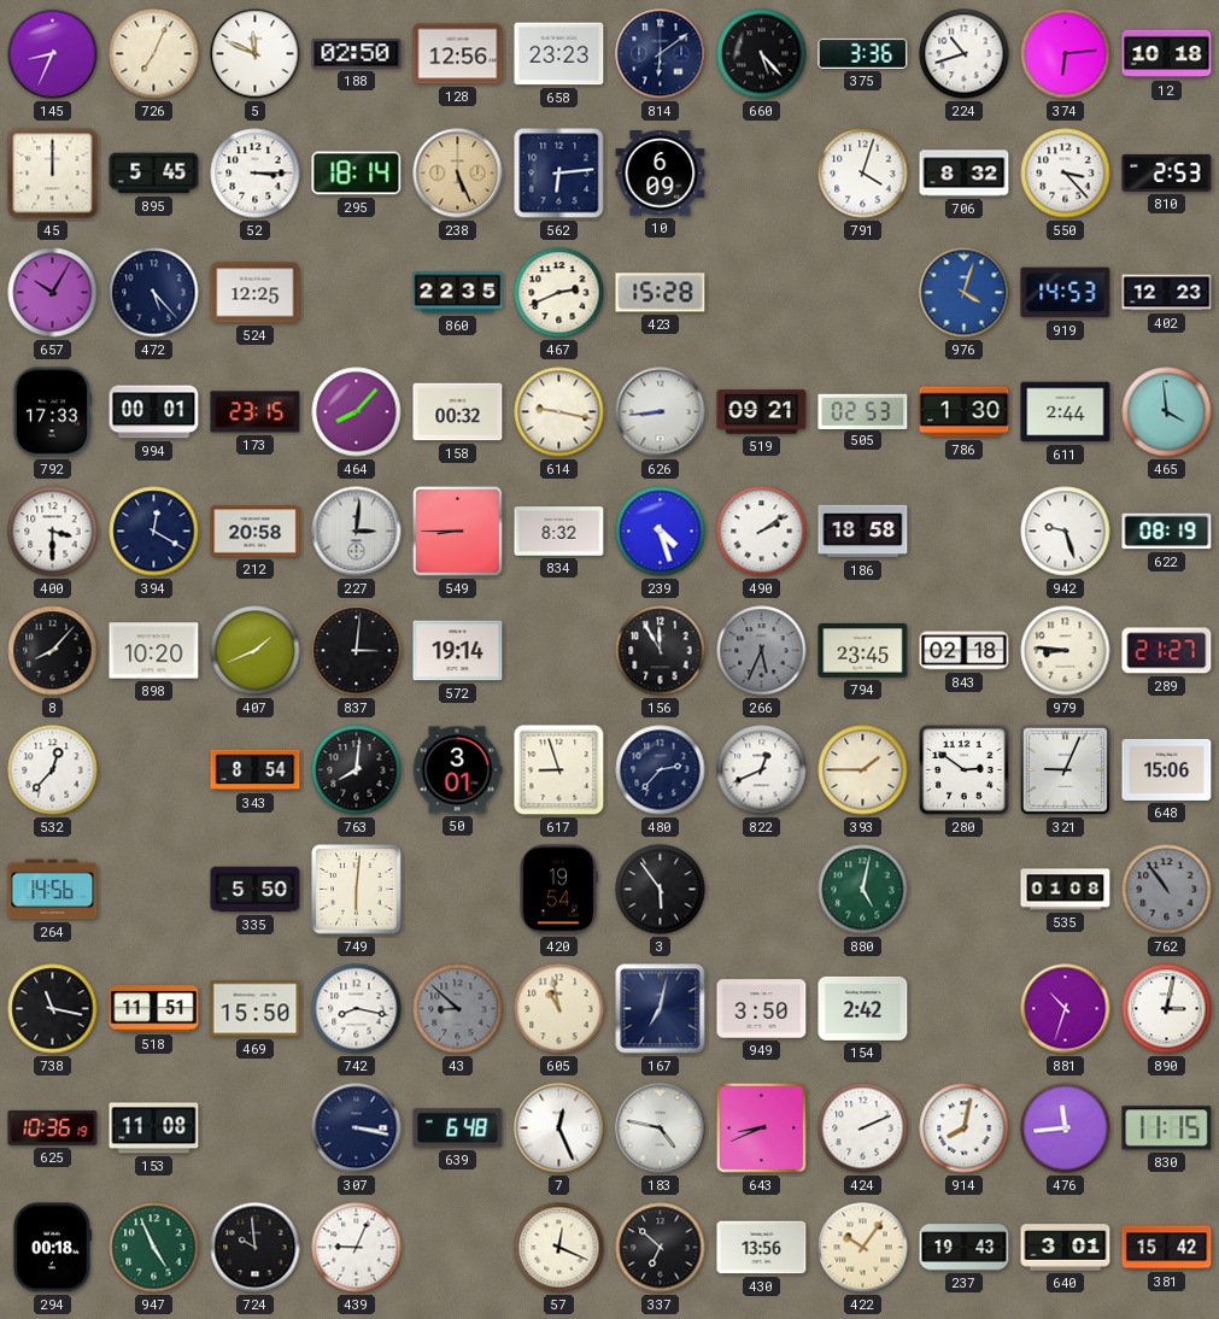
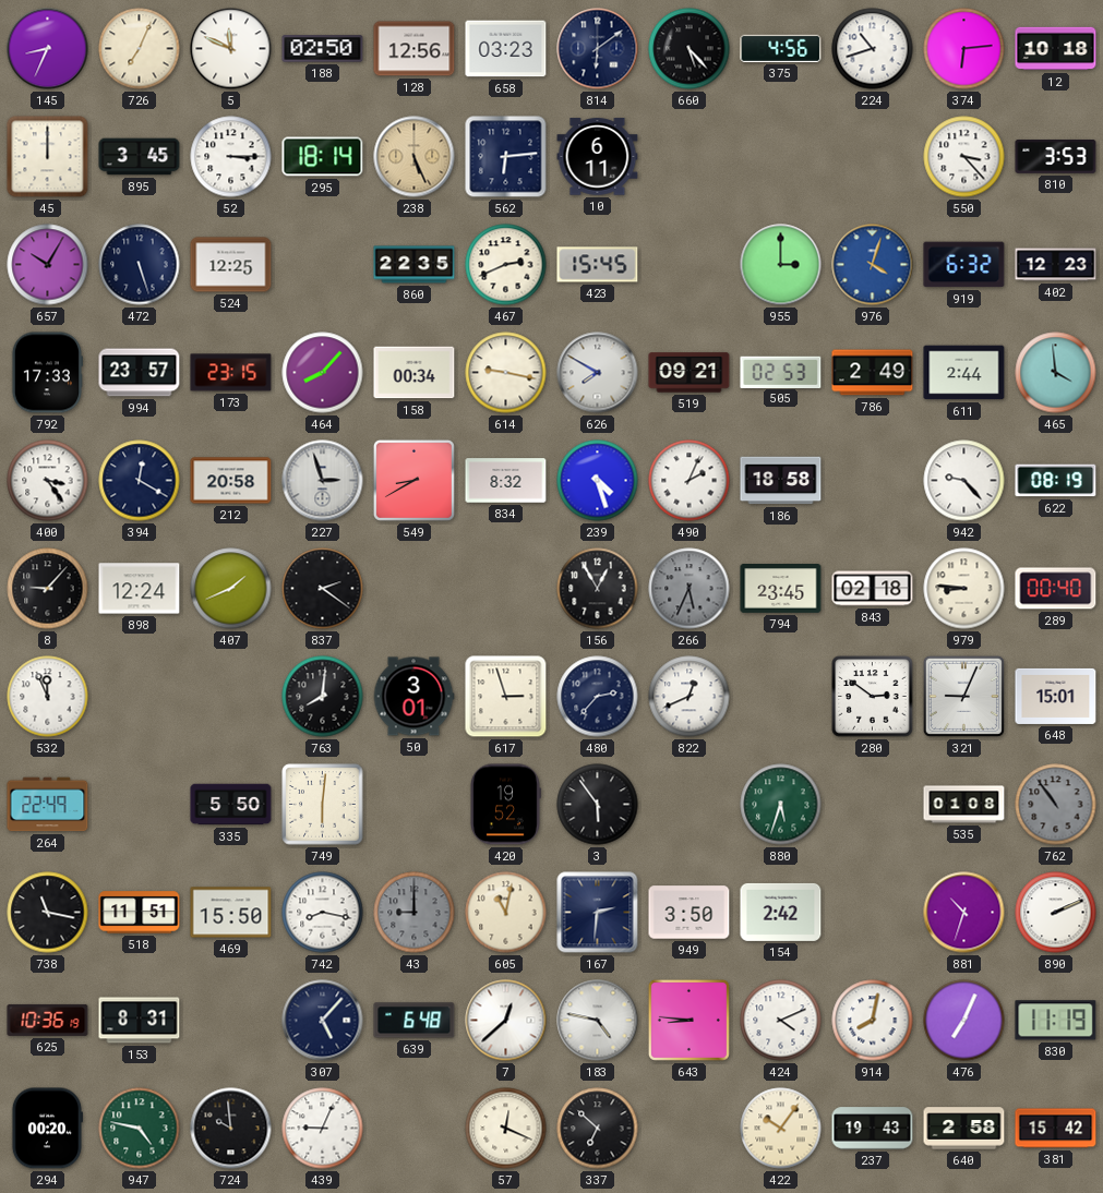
658: 23:23 -> 03:23
375: 3:36 -> 4:56
895: 5:45 -> 3:45
10: 6:09 -> 6:11
791: 4:03 -> none
706: 8:32 -> none
810: 2:53 -> 3:53
472: 5:23 -> 5:27
423: 15:28 -> 15:45
955: none -> 3:00
919: 14:53 -> 6:32
994: 00:01 -> 23:57
158: 00:32 -> 00:34
626: 8:44 -> 7:50
786: 1:30 -> 2:49
400: 3:30 -> 3:24
227: 3:01 -> 2:57
549: 8:45 -> 8:40
490: 2:09 -> 2:04
942: 9:27 -> 9:23
8: 8:07 -> 9:07
898: 10:20 -> 12:24
837: 3:01 -> 2:21
572: 19:14 -> none
156: 11:55 -> 12:55
289: 21:27 -> 00:40
532: 12:37 -> 11:56
343: 8:54 -> none
617: 8:57 -> 2:57
393: 1:45 -> none
648: 15:06 -> 15:01
264: 14:56 -> 22:49
420: 19:54 -> 19:52
880: 5:02 -> 5:33
43: 8:52 -> 9:00
605: 10:58 -> 11:02
167: 7:02 -> 2:31
890: 3:02 -> 2:11
153: 11:08 -> 8:31
307: 3:17 -> 5:07
7: 12:26 -> 12:38
643: 8:41 -> 8:46
424: 2:11 -> 4:11
476: 11:44 -> 7:04
830: 11:15 -> 11:19
294: 00:18 -> 00:20
947: 4:56 -> 4:47
430: 13:56 -> none
640: 3:01 -> 2:58
